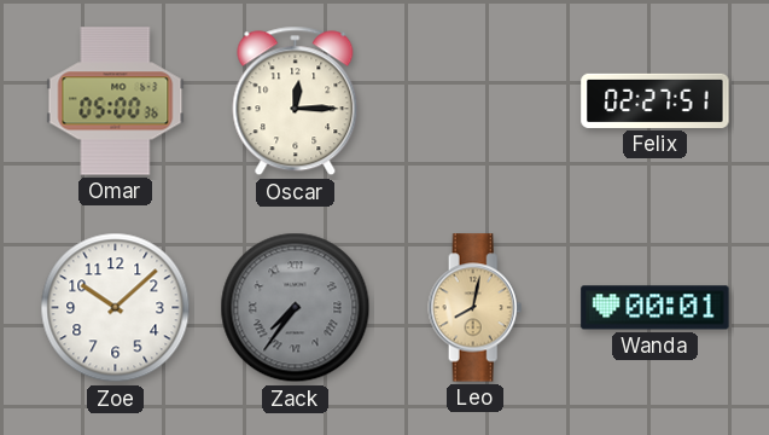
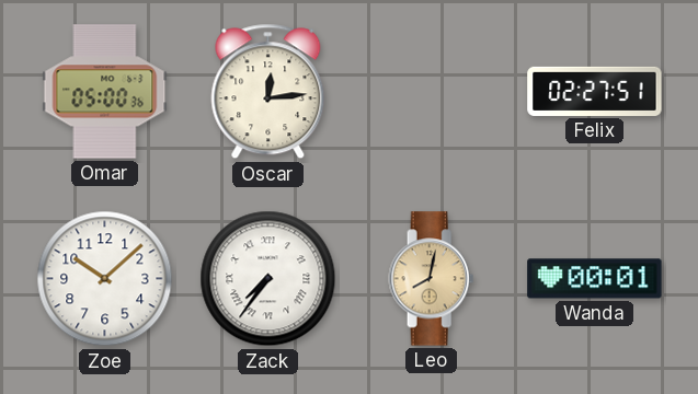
Oscar: 12:15 -> 12:14
Zack dial: grey -> white
